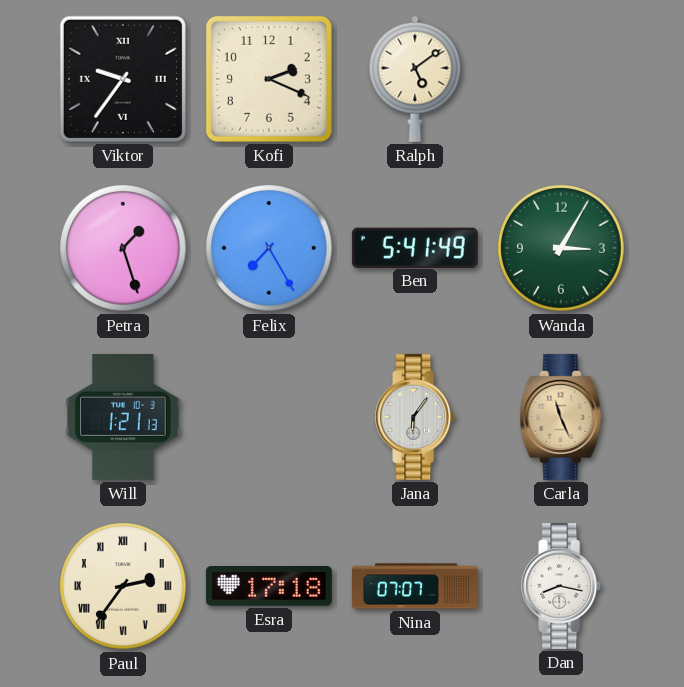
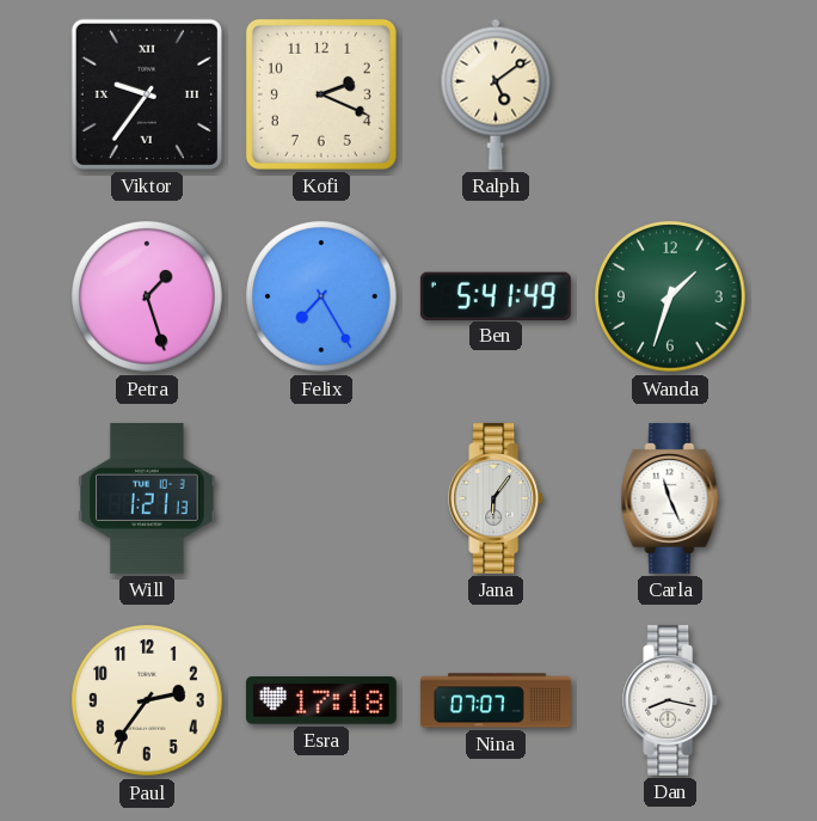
Wanda: 3:05 -> 1:33
Carla dial: champagne -> white
Paul numerals: Roman -> Arabic
